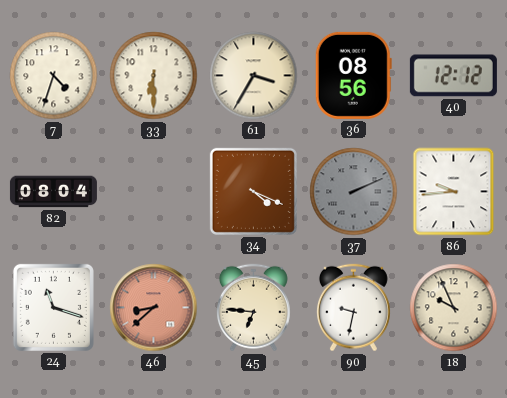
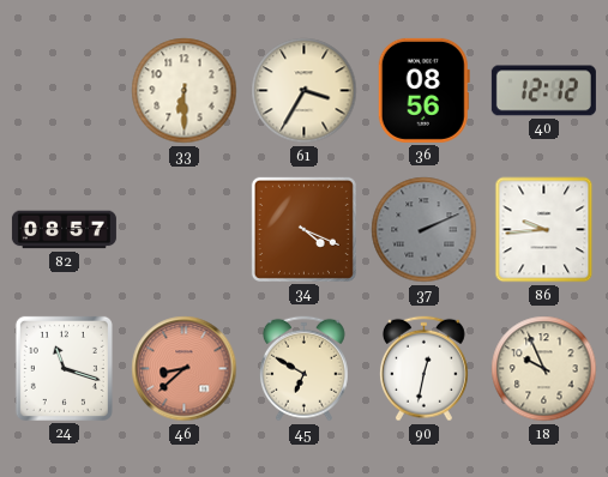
7: 4:33 -> none
82: 08:04 -> 08:57
45: 6:46 -> 6:50
90: 9:32 -> 12:32
